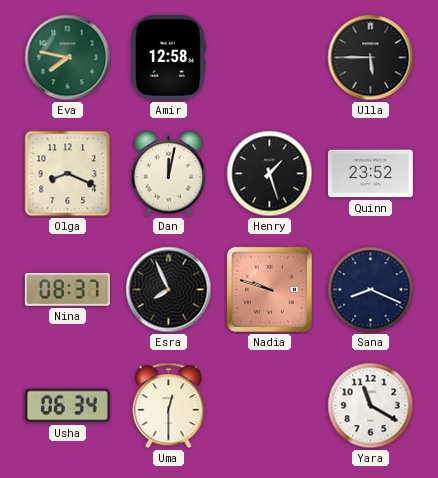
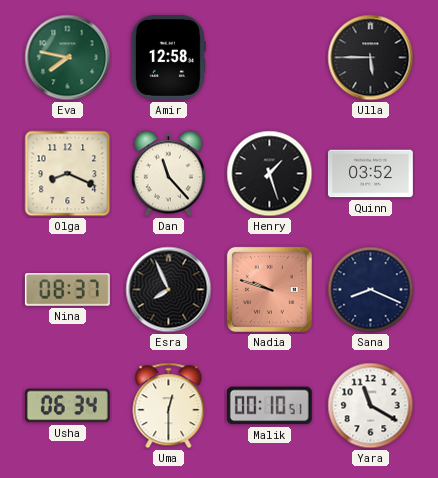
Dan: 12:02 -> 11:23
Quinn: 23:52 -> 03:52
Malik: none -> 00:10
